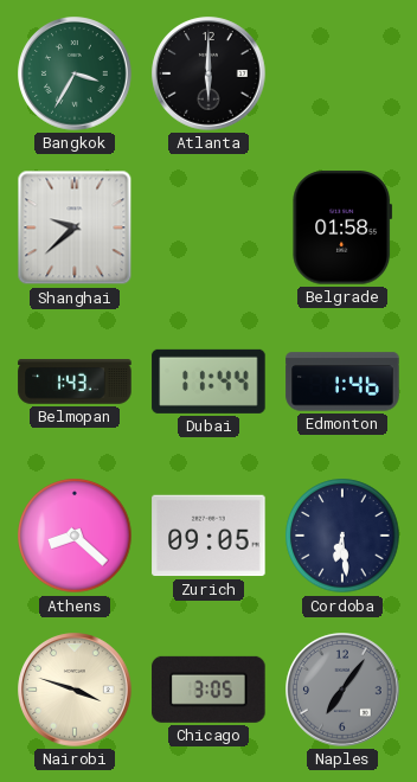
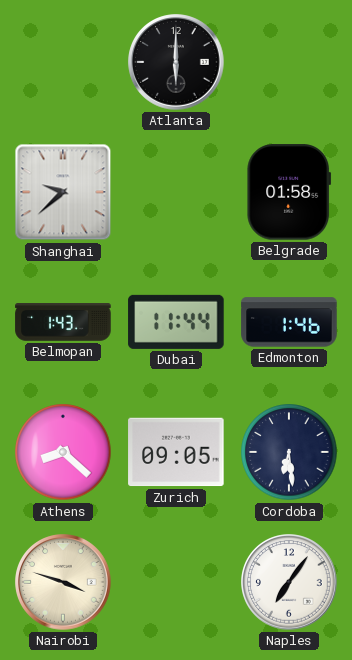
Bangkok: 3:35 -> none
Chicago: 3:05 -> none
Naples dial: grey -> white
